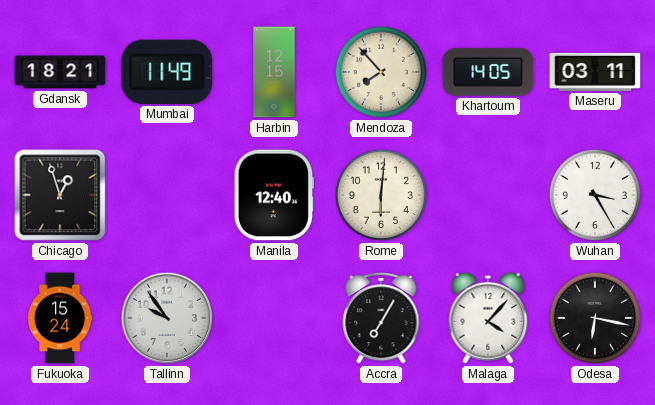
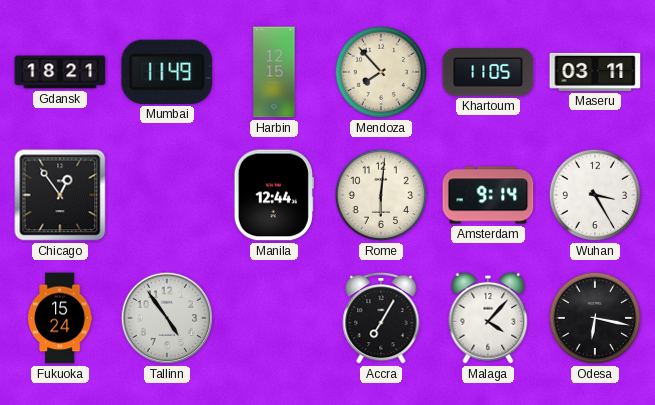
Khartoum: 14:05 -> 11:05
Chicago: 12:57 -> 12:54
Manila: 12:40 -> 12:44
Amsterdam: none -> 9:14
Tallinn: 9:54 -> 4:54
